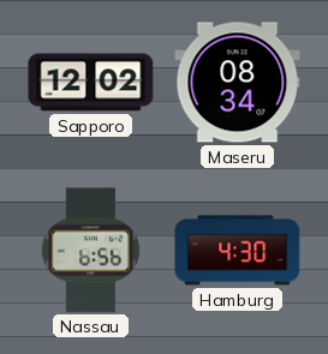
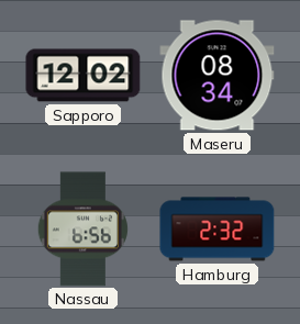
Hamburg: 4:30 -> 2:32
